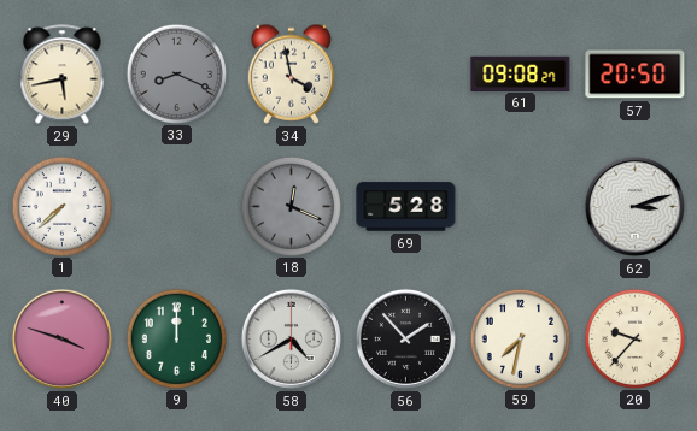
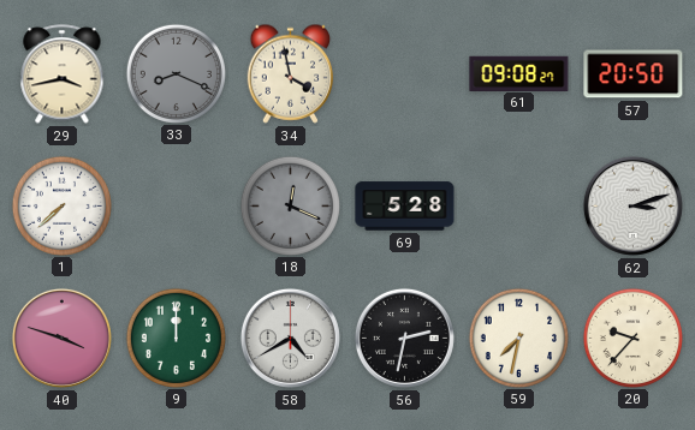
29: 5:43 -> 3:43
56: 1:53 -> 2:32
